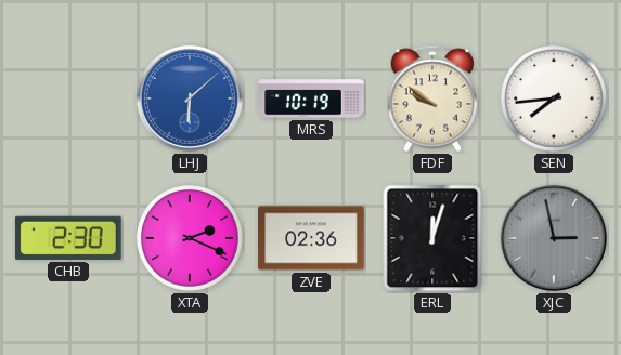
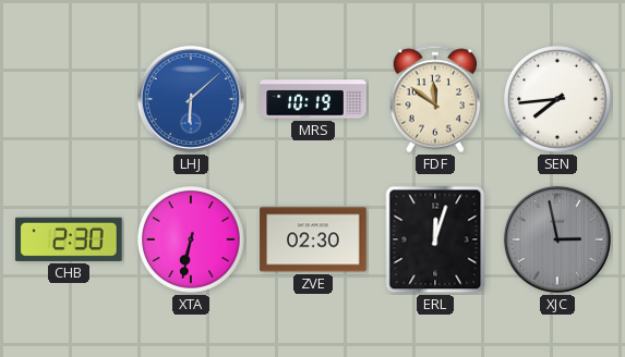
FDF: 9:51 -> 11:51
XTA: 2:19 -> 6:32
ZVE: 02:36 -> 02:30
